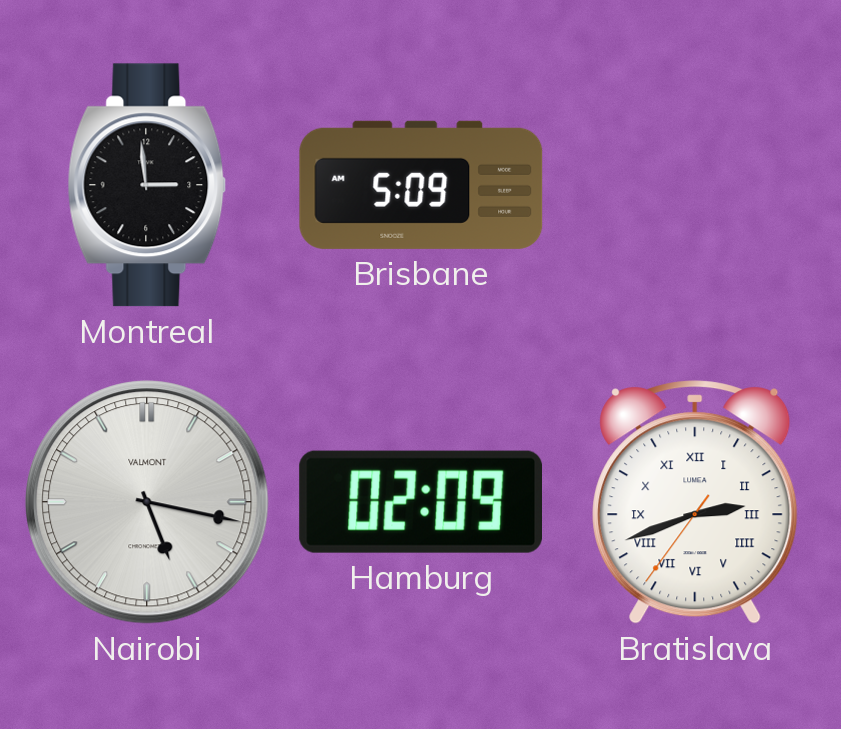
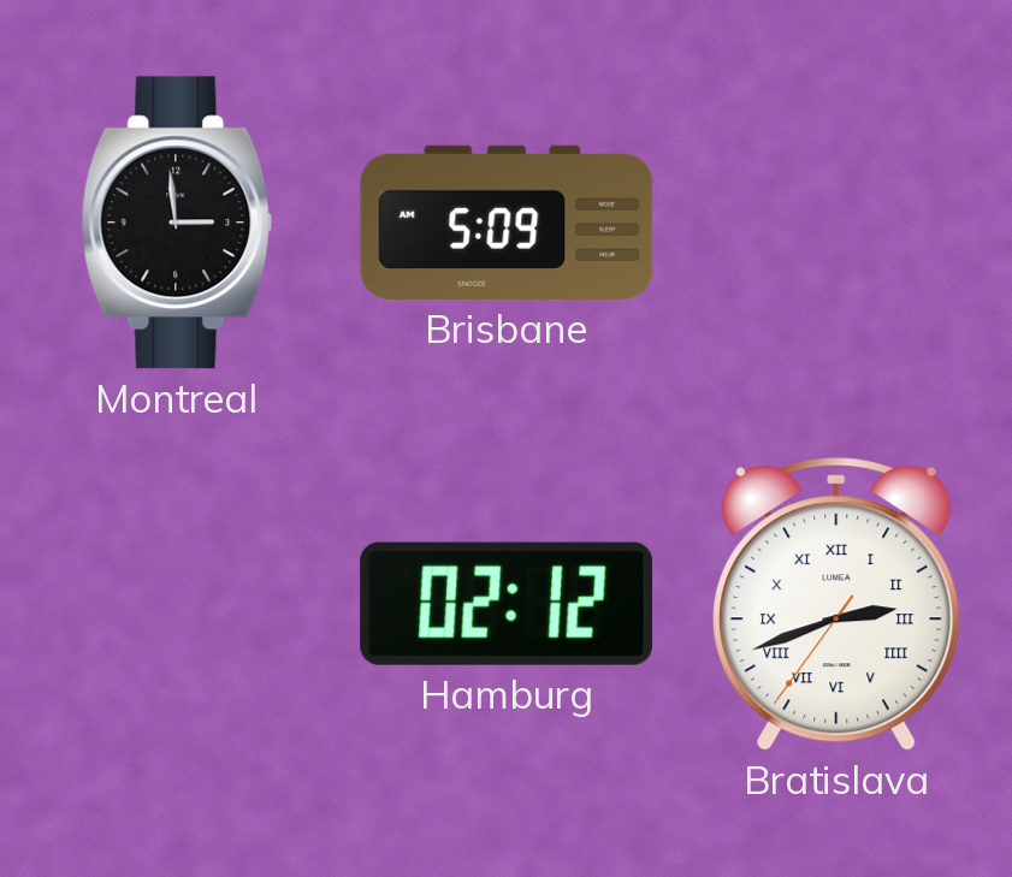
Nairobi: 5:17 -> none
Hamburg: 02:09 -> 02:12
